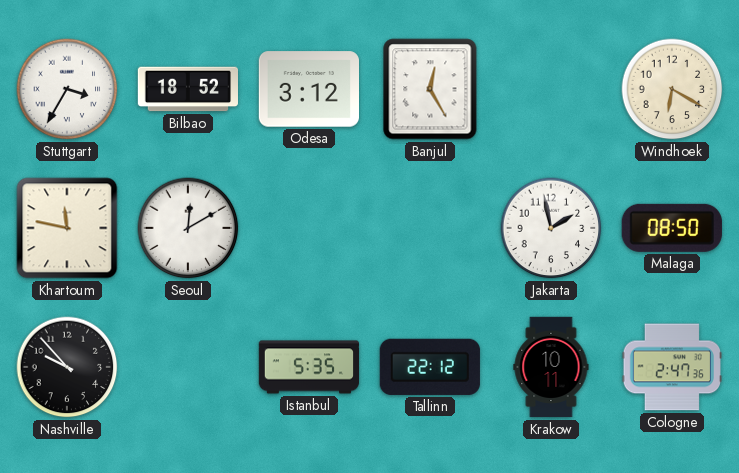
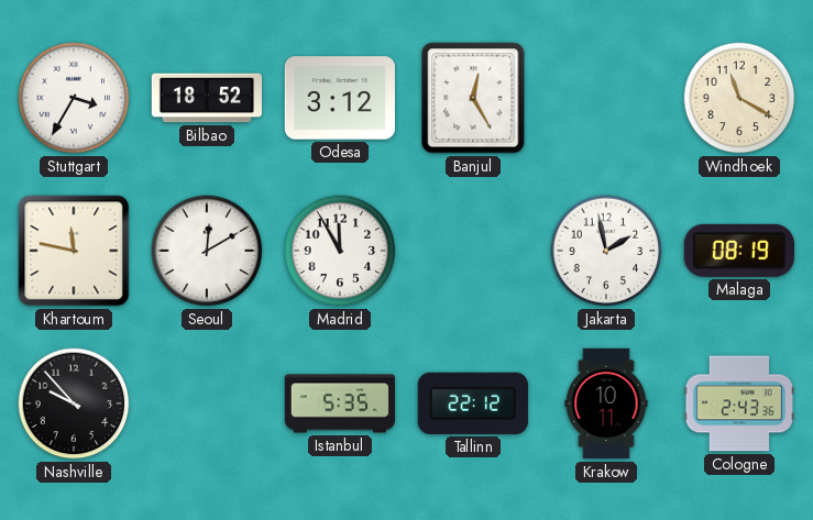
Windhoek: 6:20 -> 11:20
Madrid: none -> 11:55
Malaga: 08:50 -> 08:19
Cologne: 2:47 -> 2:43
